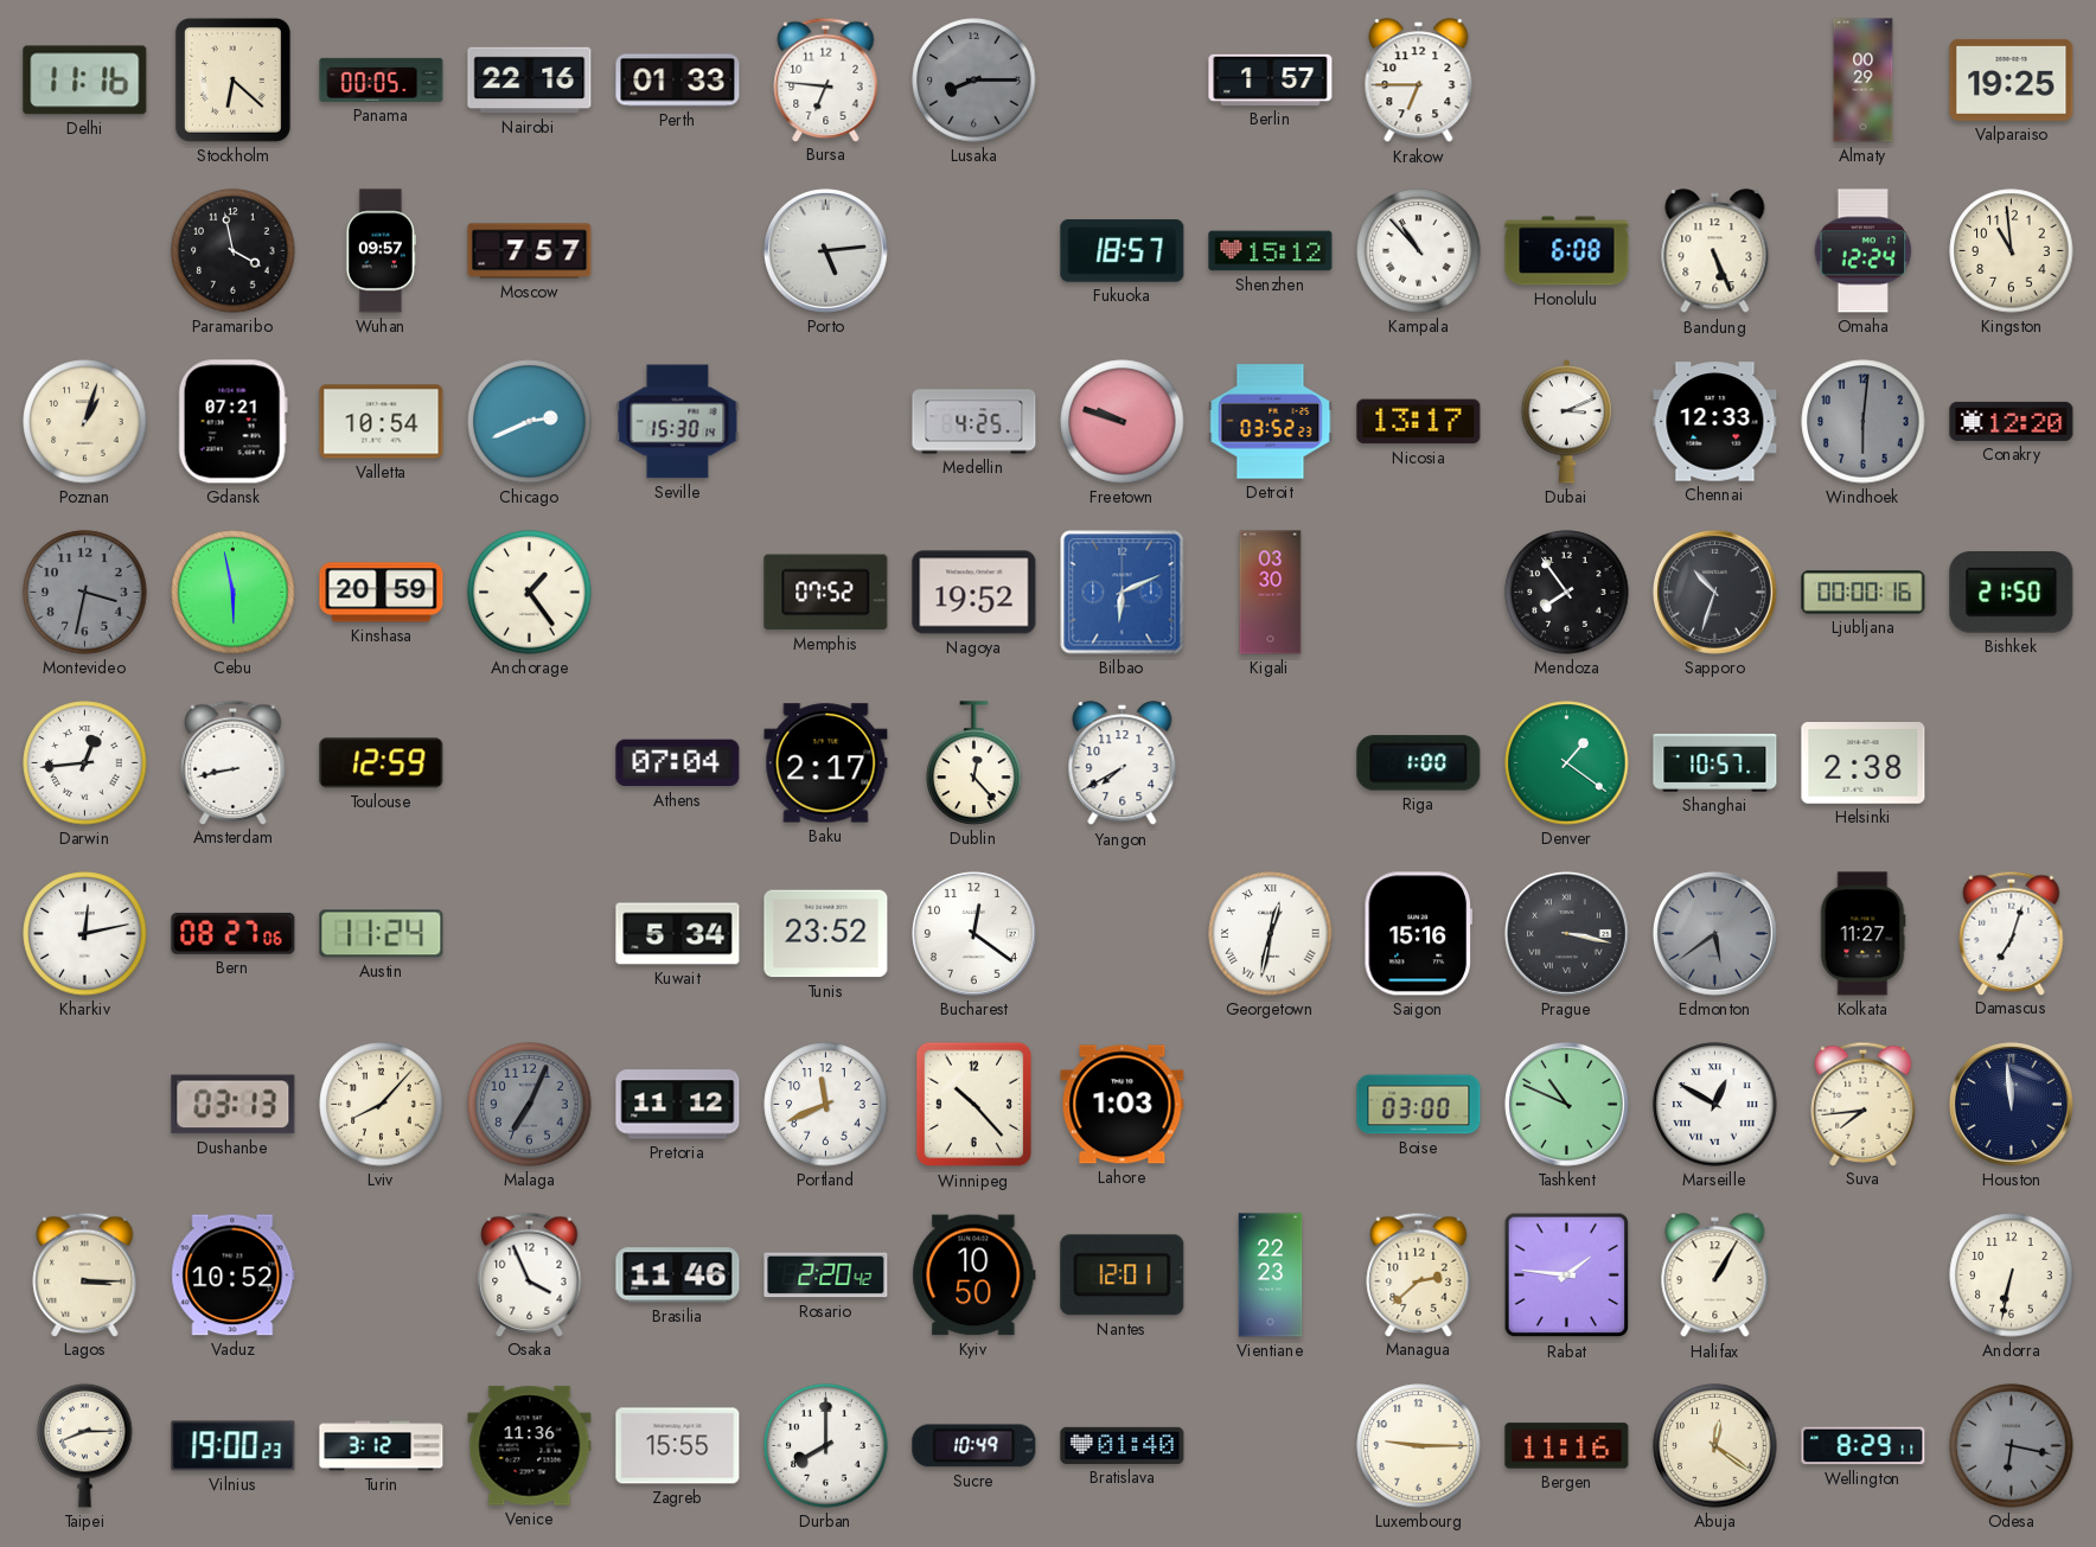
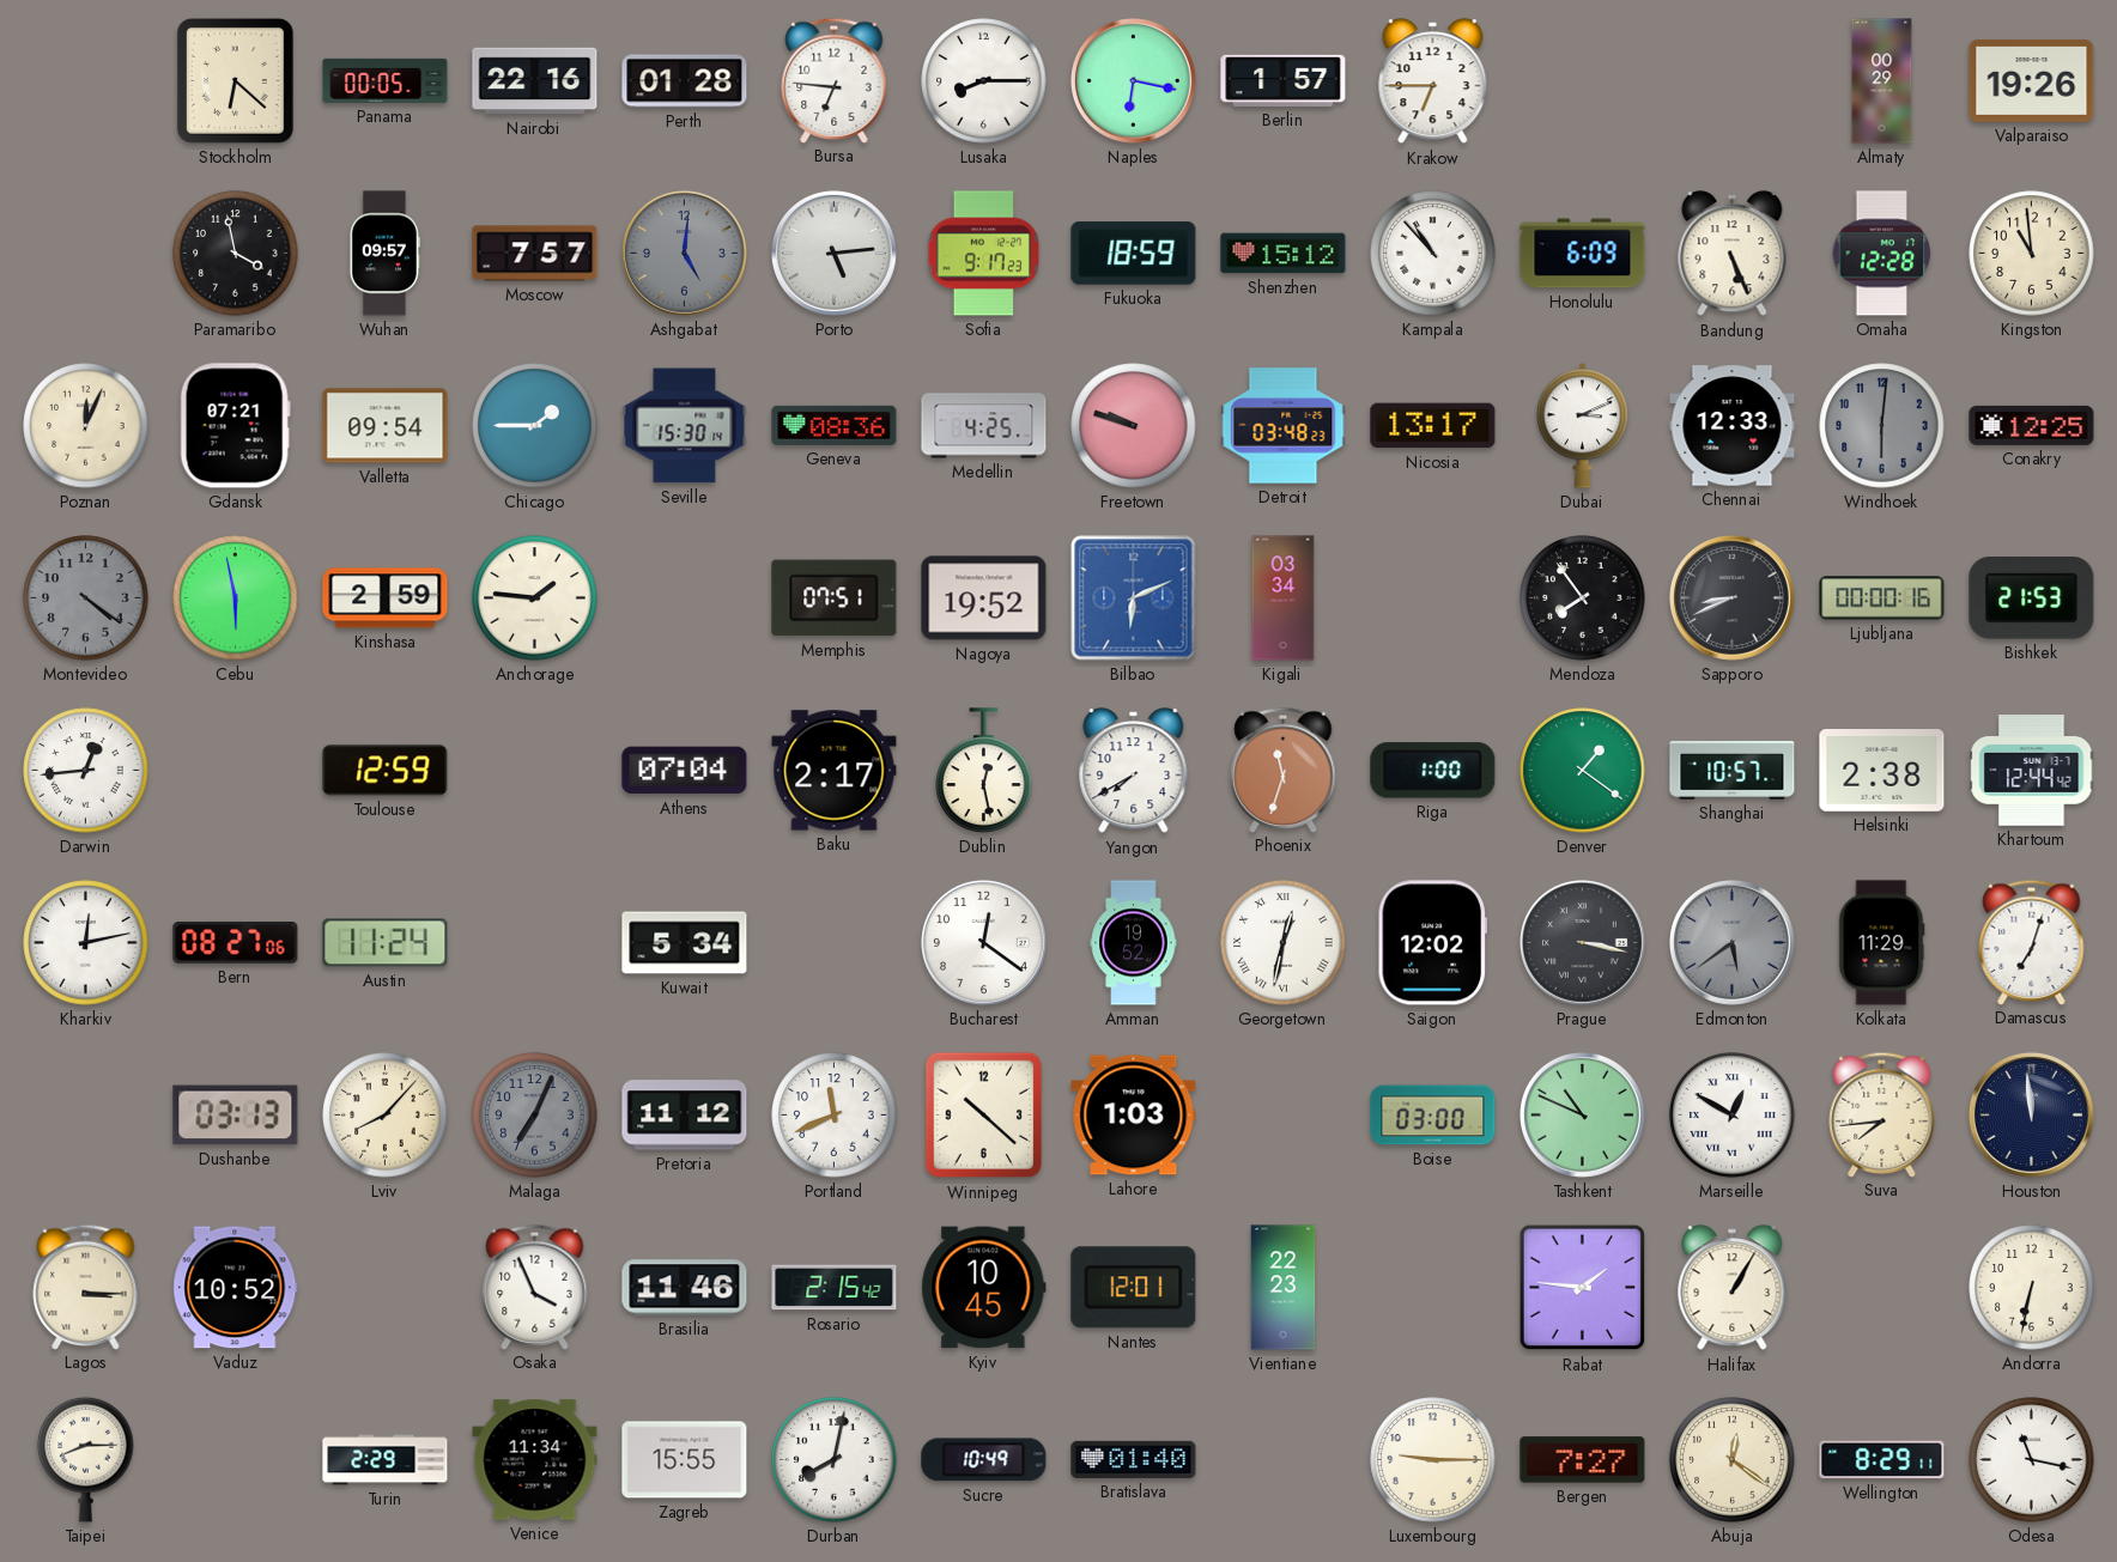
Delhi: 11:16 -> none
Perth: 01:33 -> 01:28
Lusaka dial: grey -> white
Naples: none -> 6:17
Valparaiso: 19:25 -> 19:26
Ashgabat: none -> 5:01
Sofia: none -> 9:17
Fukuoka: 18:57 -> 18:59
Honolulu: 6:08 -> 6:09
Omaha: 12:24 -> 12:28
Poznan: 1:03 -> 12:04
Valletta: 10:54 -> 09:54
Chicago: 2:41 -> 1:45
Geneva: none -> 08:36
Detroit: 03:52 -> 03:48
Conakry: 12:20 -> 12:25
Montevideo: 3:32 -> 4:21
Kinshasa: 20:59 -> 2:59
Anchorage: 1:24 -> 1:46
Memphis: 07:52 -> 07:51
Kigali: 03:30 -> 03:34
Sapporo: 10:33 -> 8:41
Bishkek: 21:50 -> 21:53
Amsterdam: 8:43 -> none
Dublin: 12:23 -> 12:28
Phoenix: none -> 11:33
Khartoum: none -> 12:44
Tunis: 23:52 -> none
Amman: none -> 19:52
Saigon: 15:16 -> 12:02
Kolkata: 11:27 -> 11:29
Winnipeg: 10:23 -> 10:22
Rosario: 2:20 -> 2:15
Kyiv: 10:50 -> 10:45
Managua: 2:38 -> none
Vilnius: 19:00 -> none
Turin: 3:12 -> 2:29
Venice: 11:36 -> 11:34
Durban: 8:00 -> 8:02
Bergen: 11:16 -> 7:27
Odesa: 6:17 -> 11:17
Odesa dial: grey -> white
